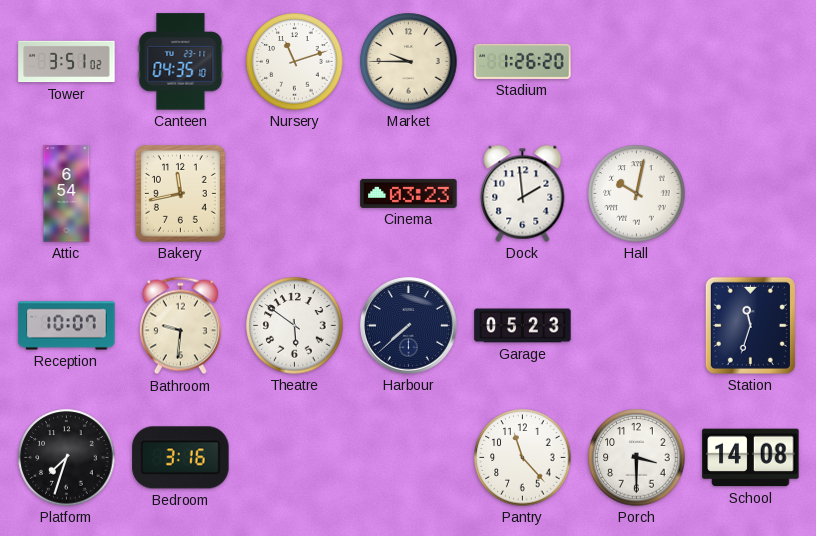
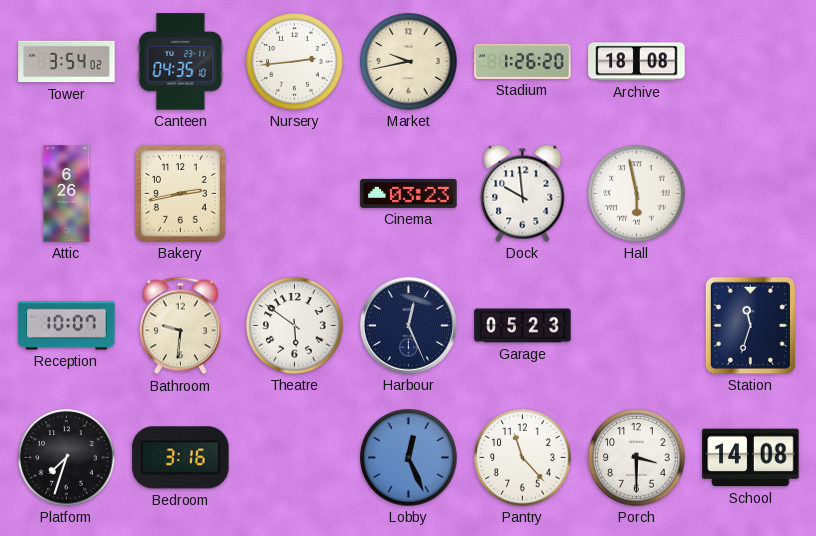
Tower: 3:51 -> 3:54
Nursery: 11:12 -> 2:44
Market: 9:45 -> 9:43
Archive: none -> 18:08
Attic: 6:54 -> 6:26
Bakery: 11:43 -> 2:43
Dock: 1:59 -> 9:59
Hall: 10:02 -> 5:58
Harbour: 7:38 -> 12:26
Lobby: none -> 12:26
